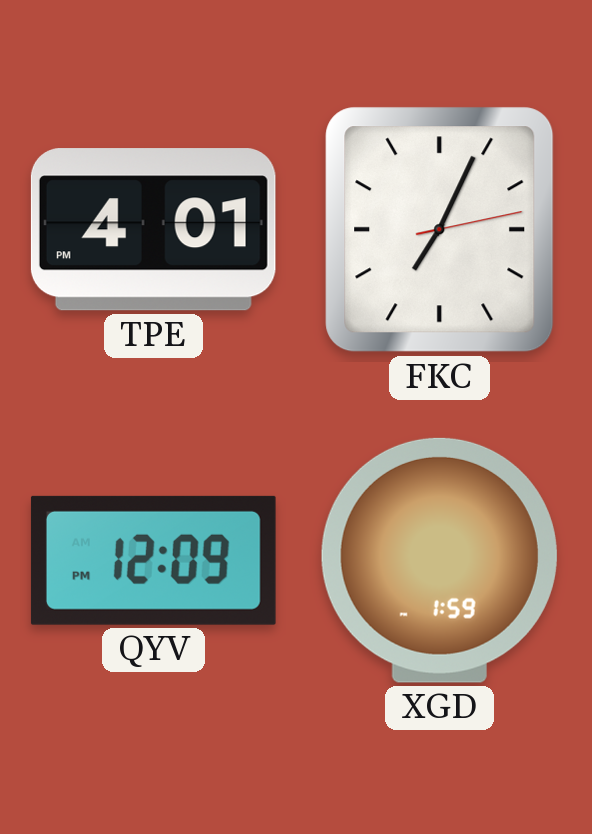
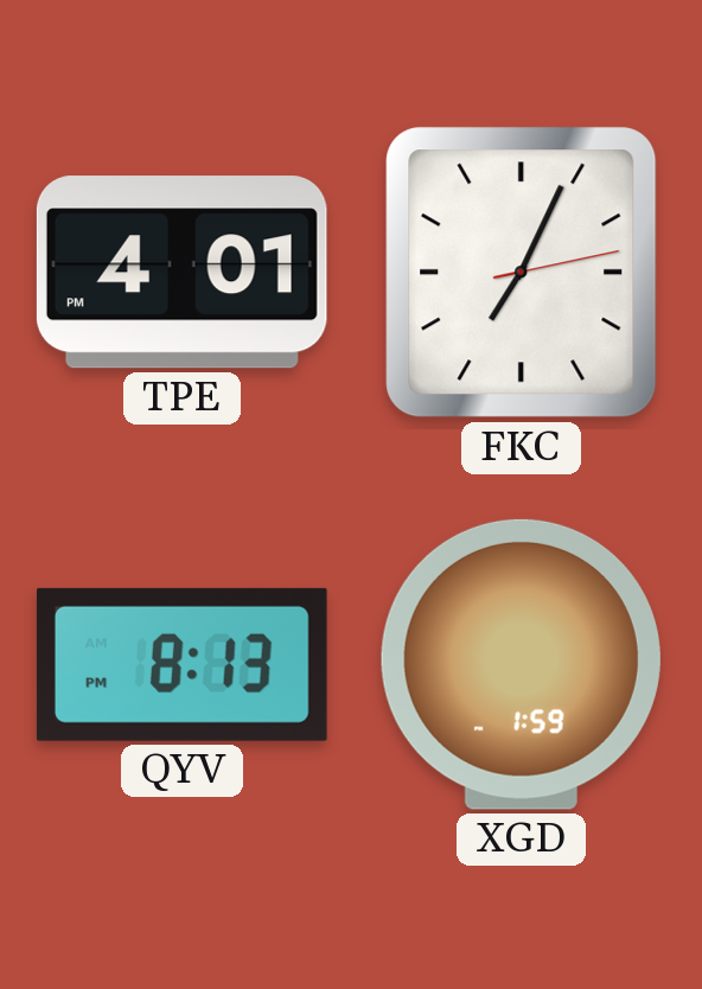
QYV: 12:09 -> 8:13
